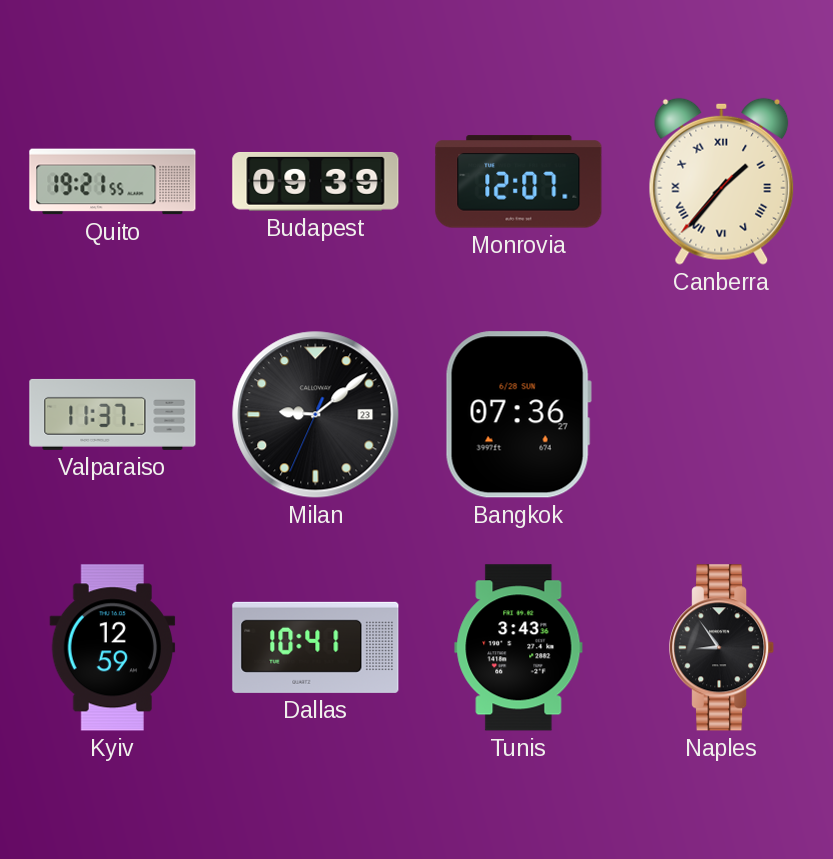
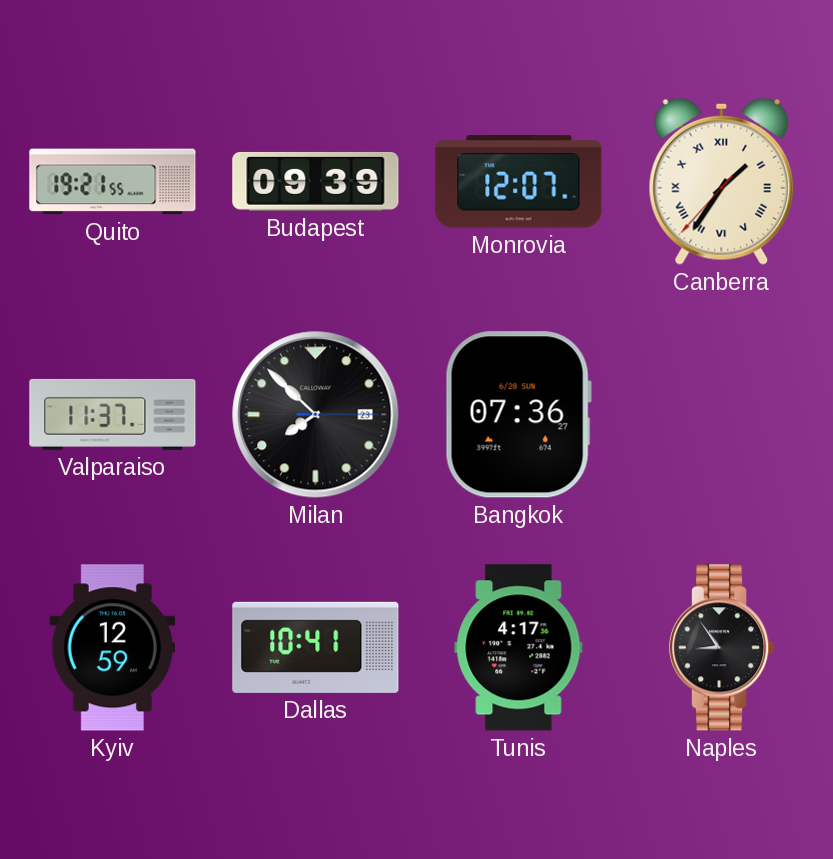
Canberra: 1:36 -> 1:35
Milan: 9:08 -> 7:52
Tunis: 3:43 -> 4:17
